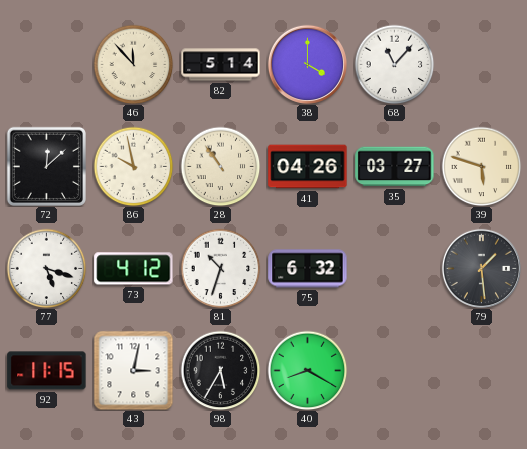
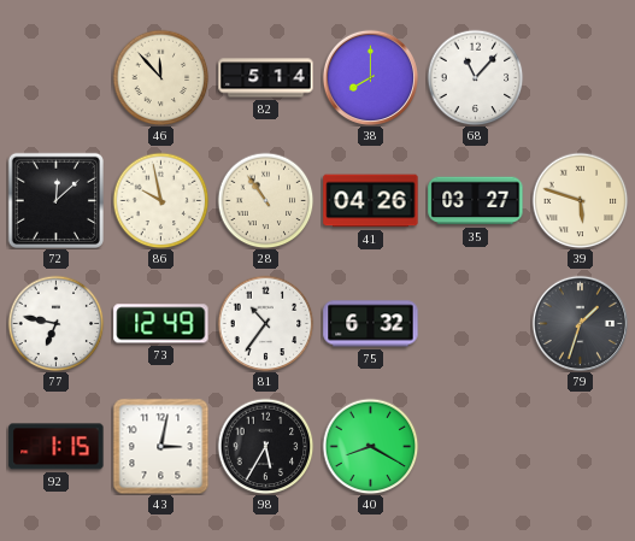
38: 4:00 -> 8:00
77: 5:18 -> 6:47
73: 4:12 -> 12:49
81: 10:33 -> 10:36
79: 1:29 -> 1:33
92: 11:15 -> 1:15
